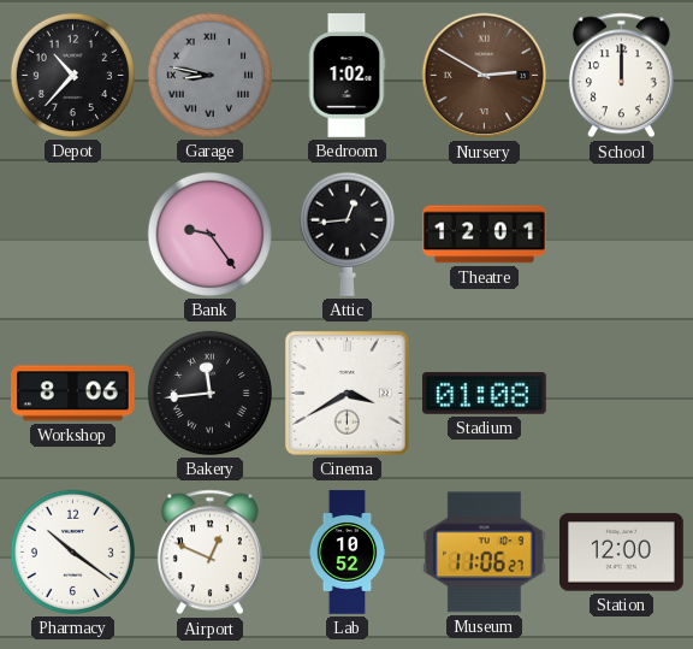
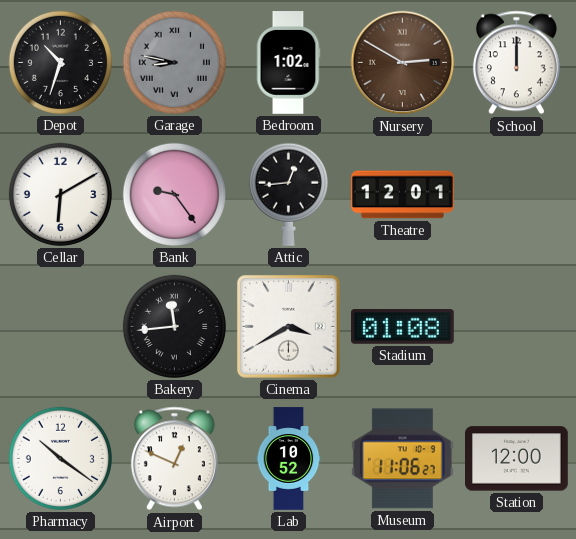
Depot: 10:37 -> 10:33
Cellar: none -> 6:10
Workshop: 8:06 -> none
